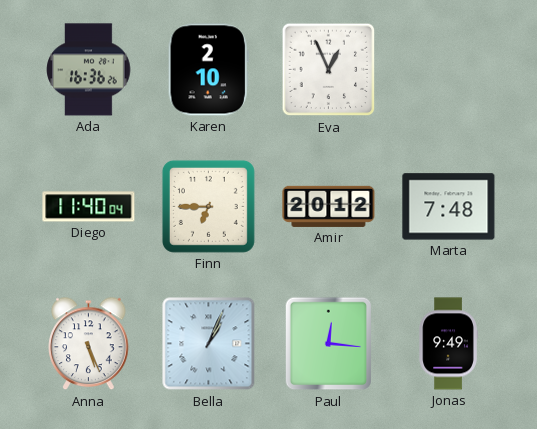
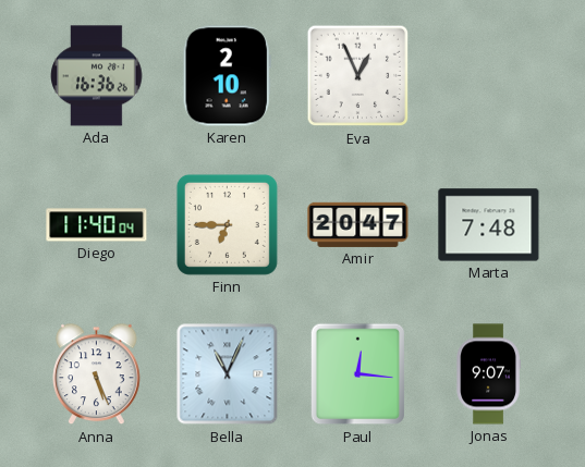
Amir: 20:12 -> 20:47
Bella: 1:04 -> 11:04
Jonas: 9:49 -> 9:07
